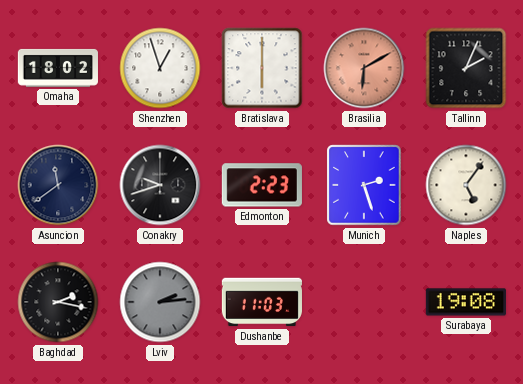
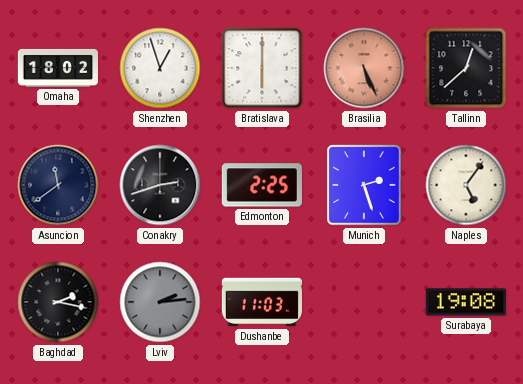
Brasilia: 6:10 -> 5:26
Tallinn: 2:04 -> 12:38
Conakry: 9:42 -> 2:42
Edmonton: 2:23 -> 2:25
